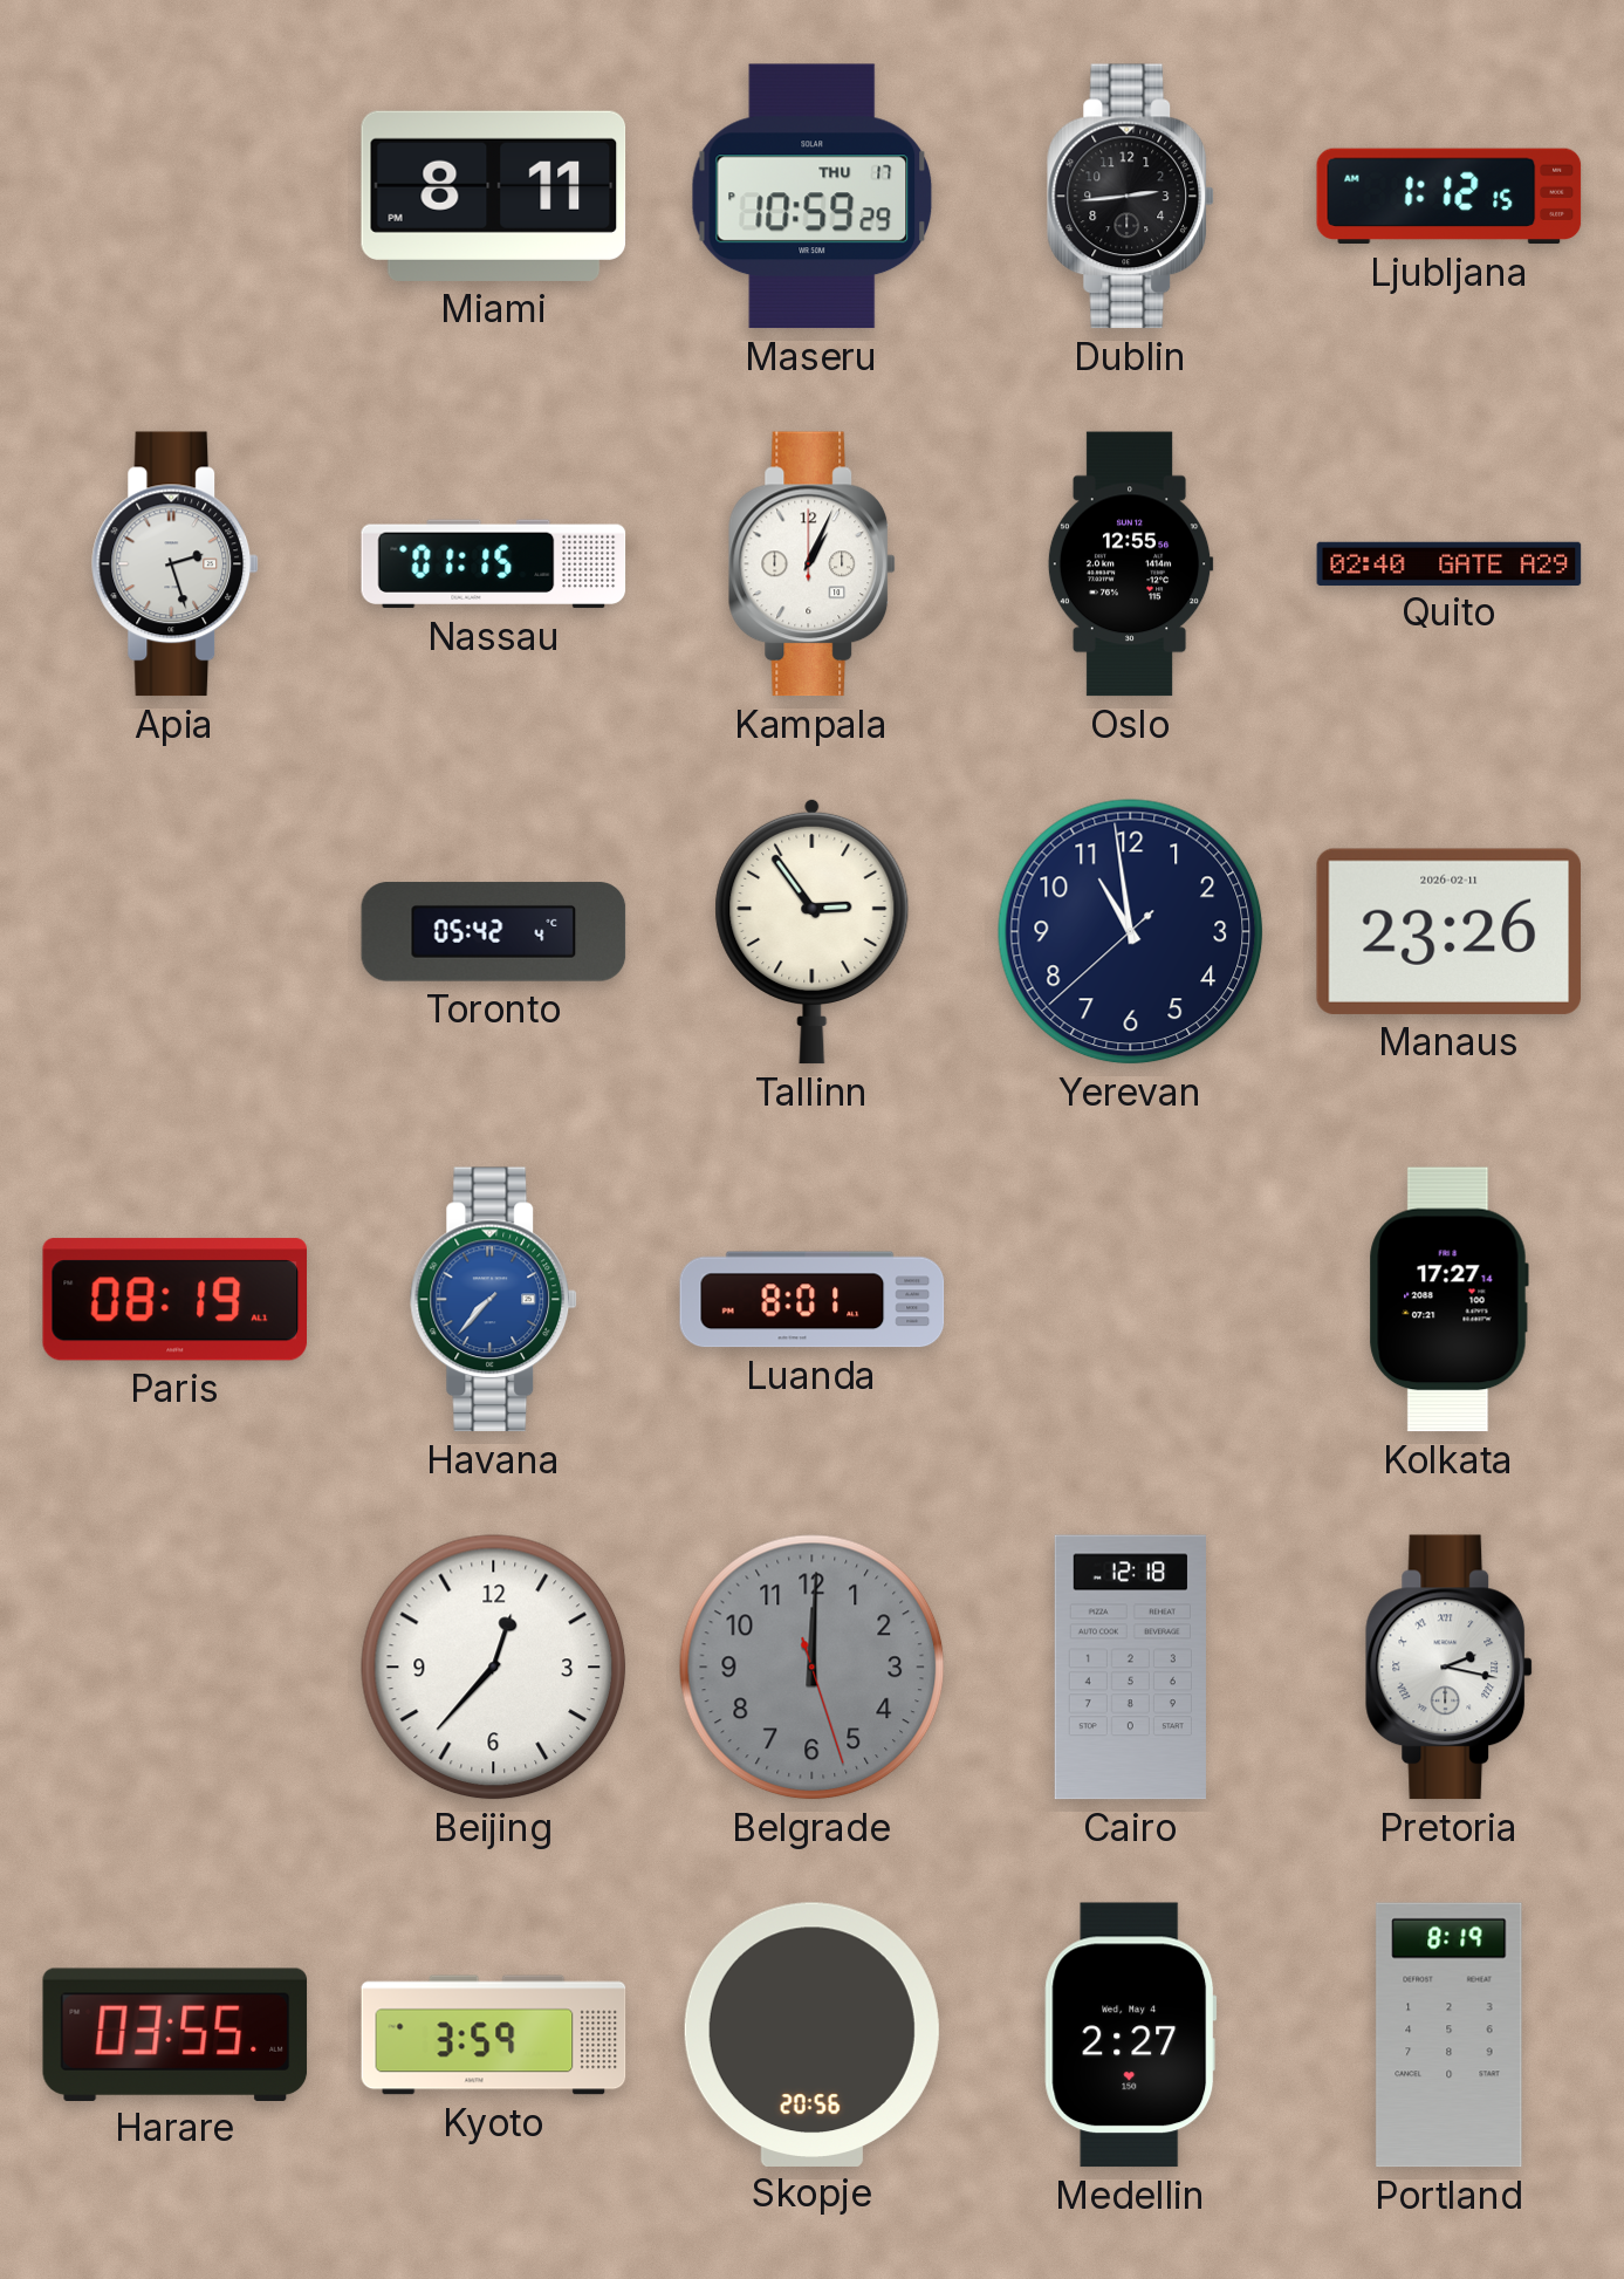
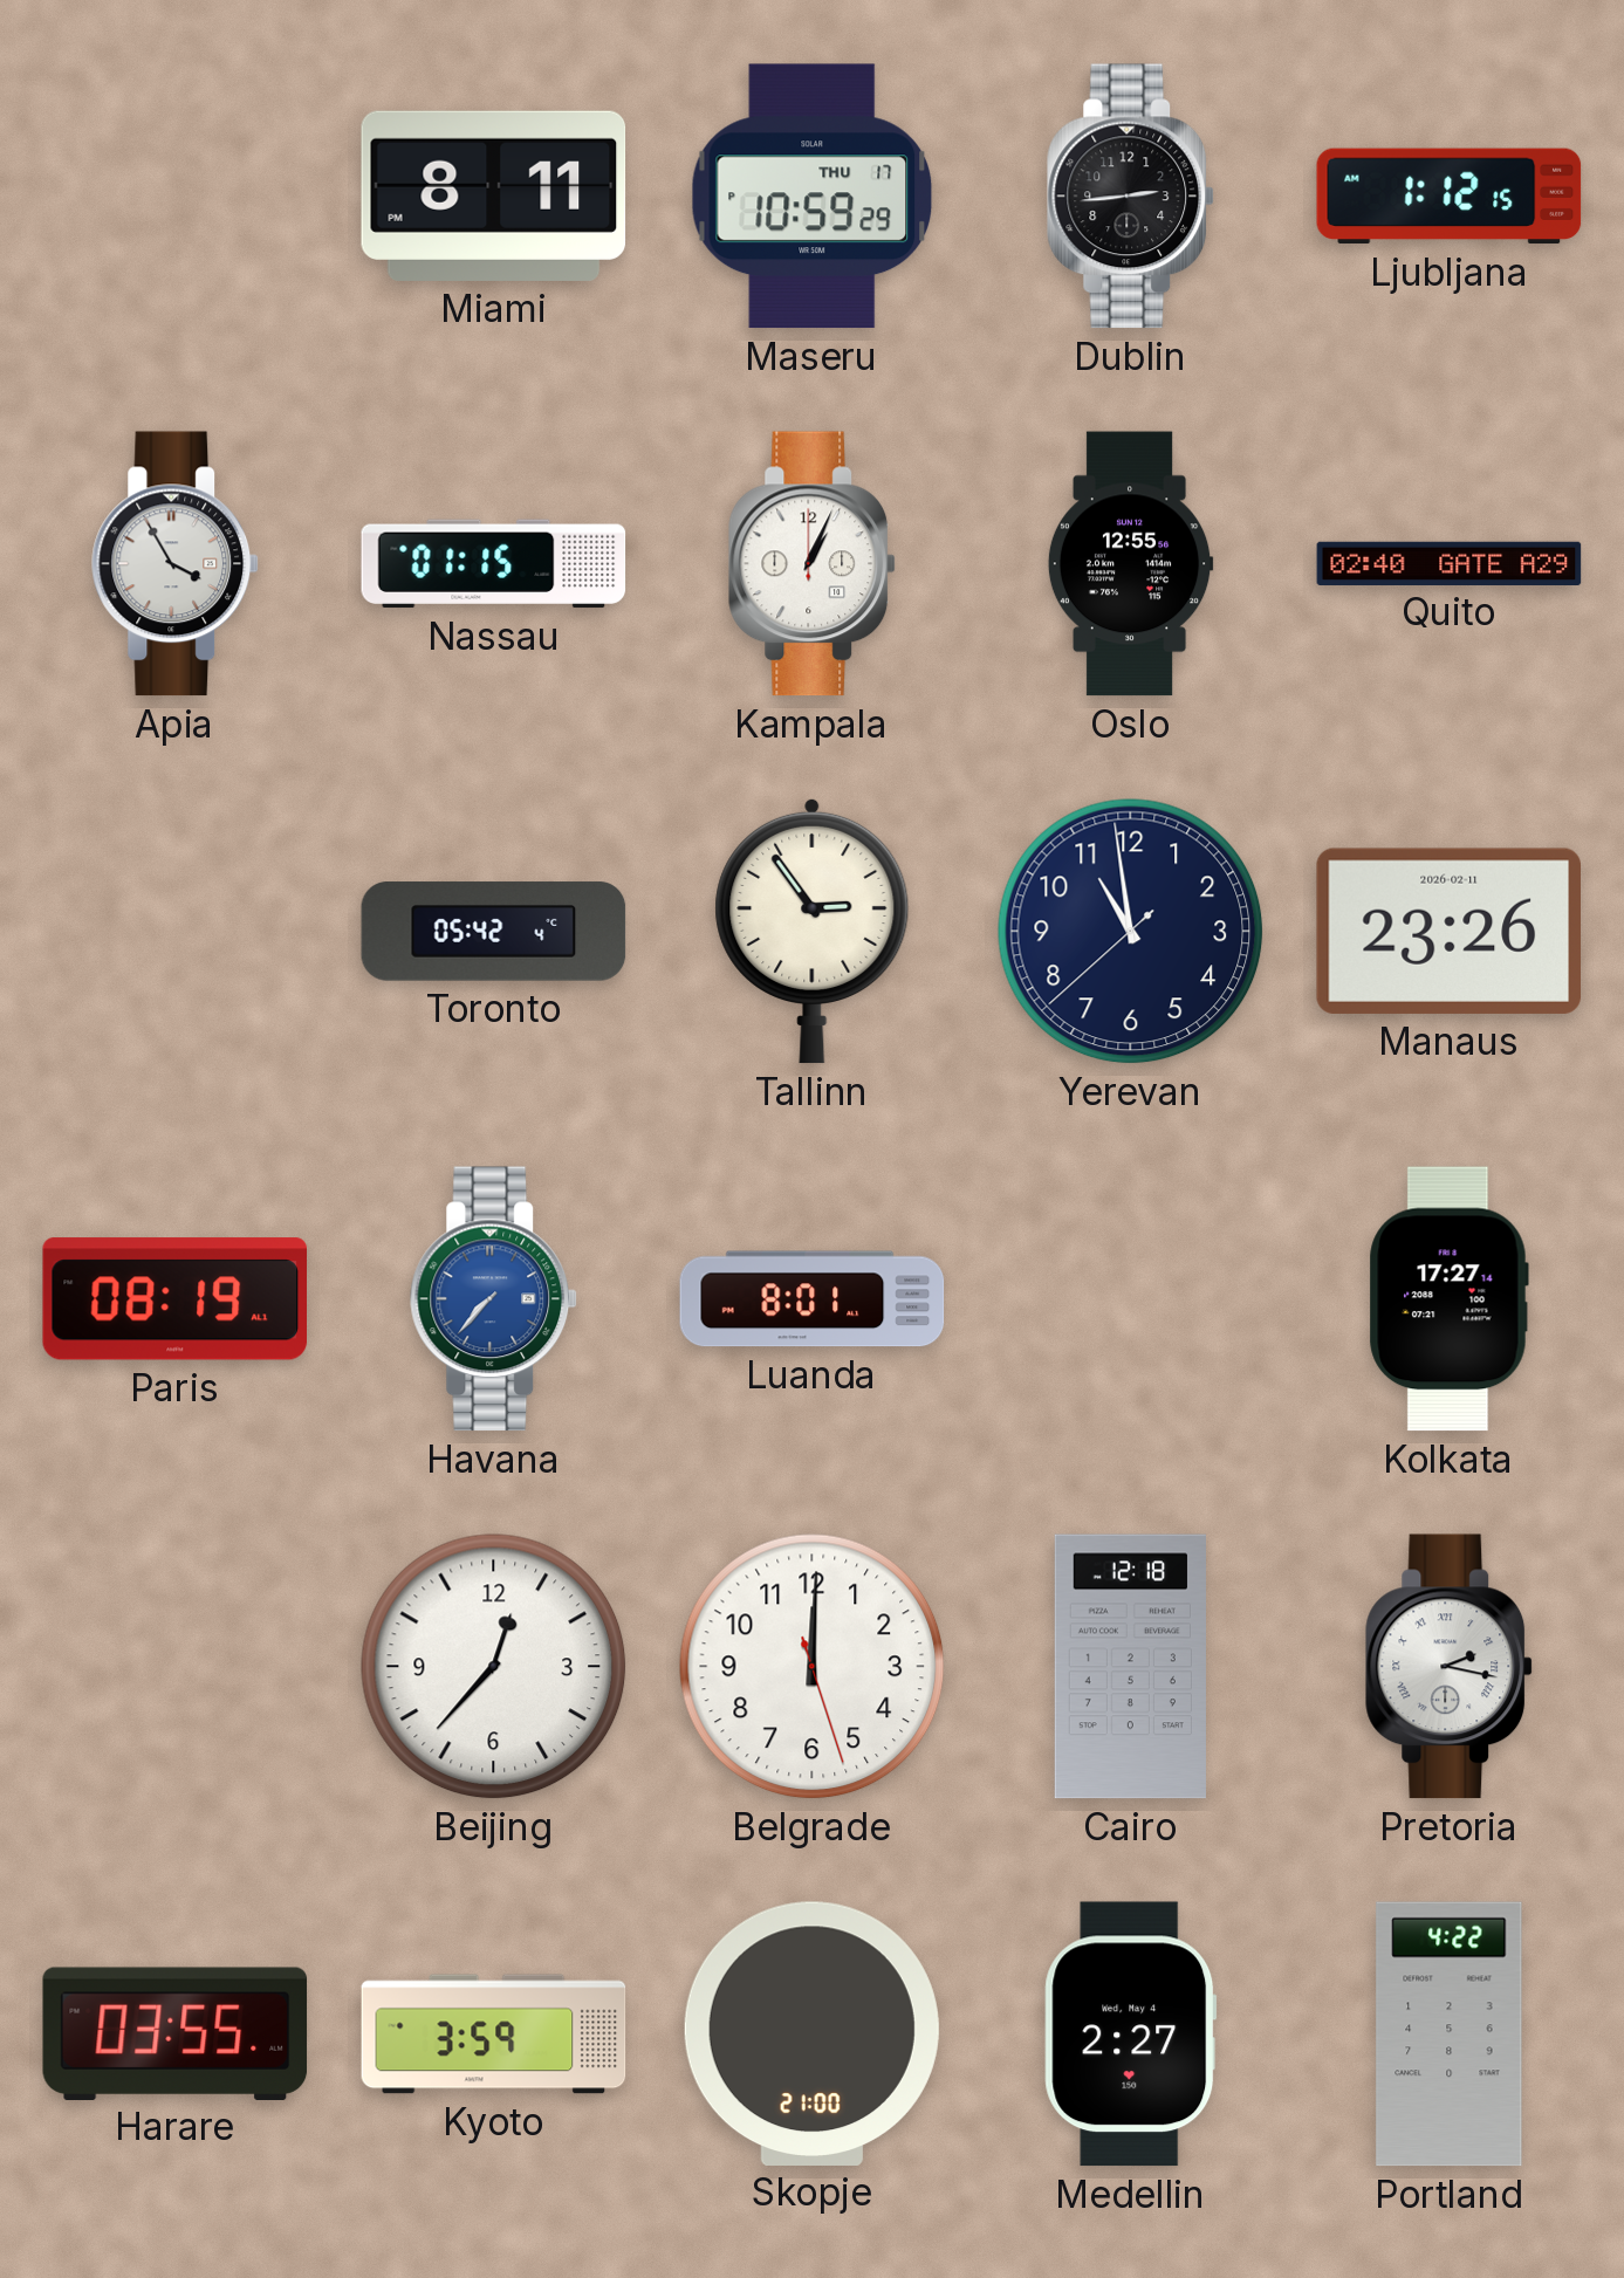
Apia: 2:27 -> 3:55
Belgrade dial: grey -> white
Skopje: 20:56 -> 21:00
Portland: 8:19 -> 4:22
